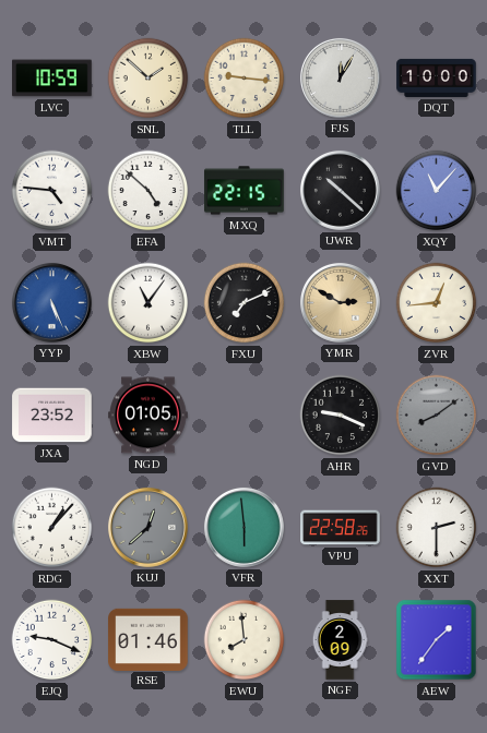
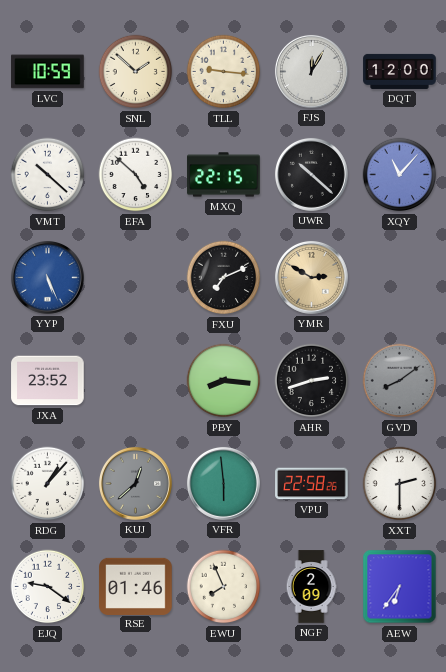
DQT: 10:00 -> 12:00
VMT: 4:46 -> 10:22
XBW: 11:06 -> none
ZVR: 12:44 -> none
NGD: 01:05 -> none
PBY: none -> 8:16
AHR: 9:19 -> 2:42
EJQ: 9:19 -> 9:21
EWU: 7:59 -> 7:56
AEW: 1:36 -> 6:36
